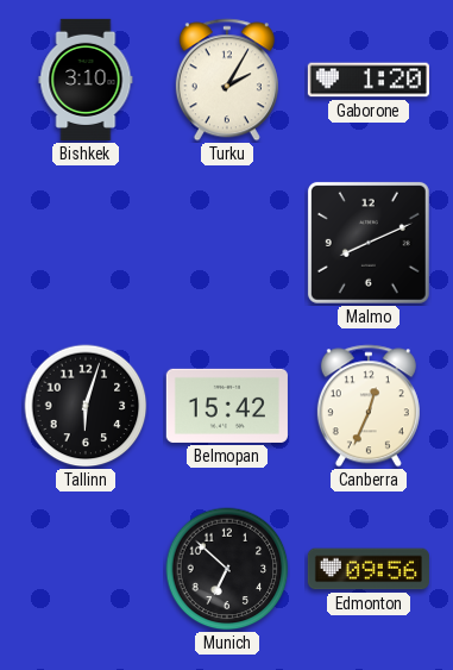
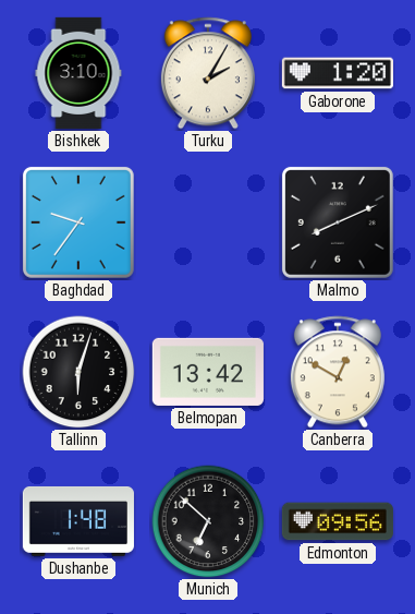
Baghdad: none -> 9:36
Belmopan: 15:42 -> 13:42
Canberra: 12:34 -> 12:50
Dushanbe: none -> 1:48
